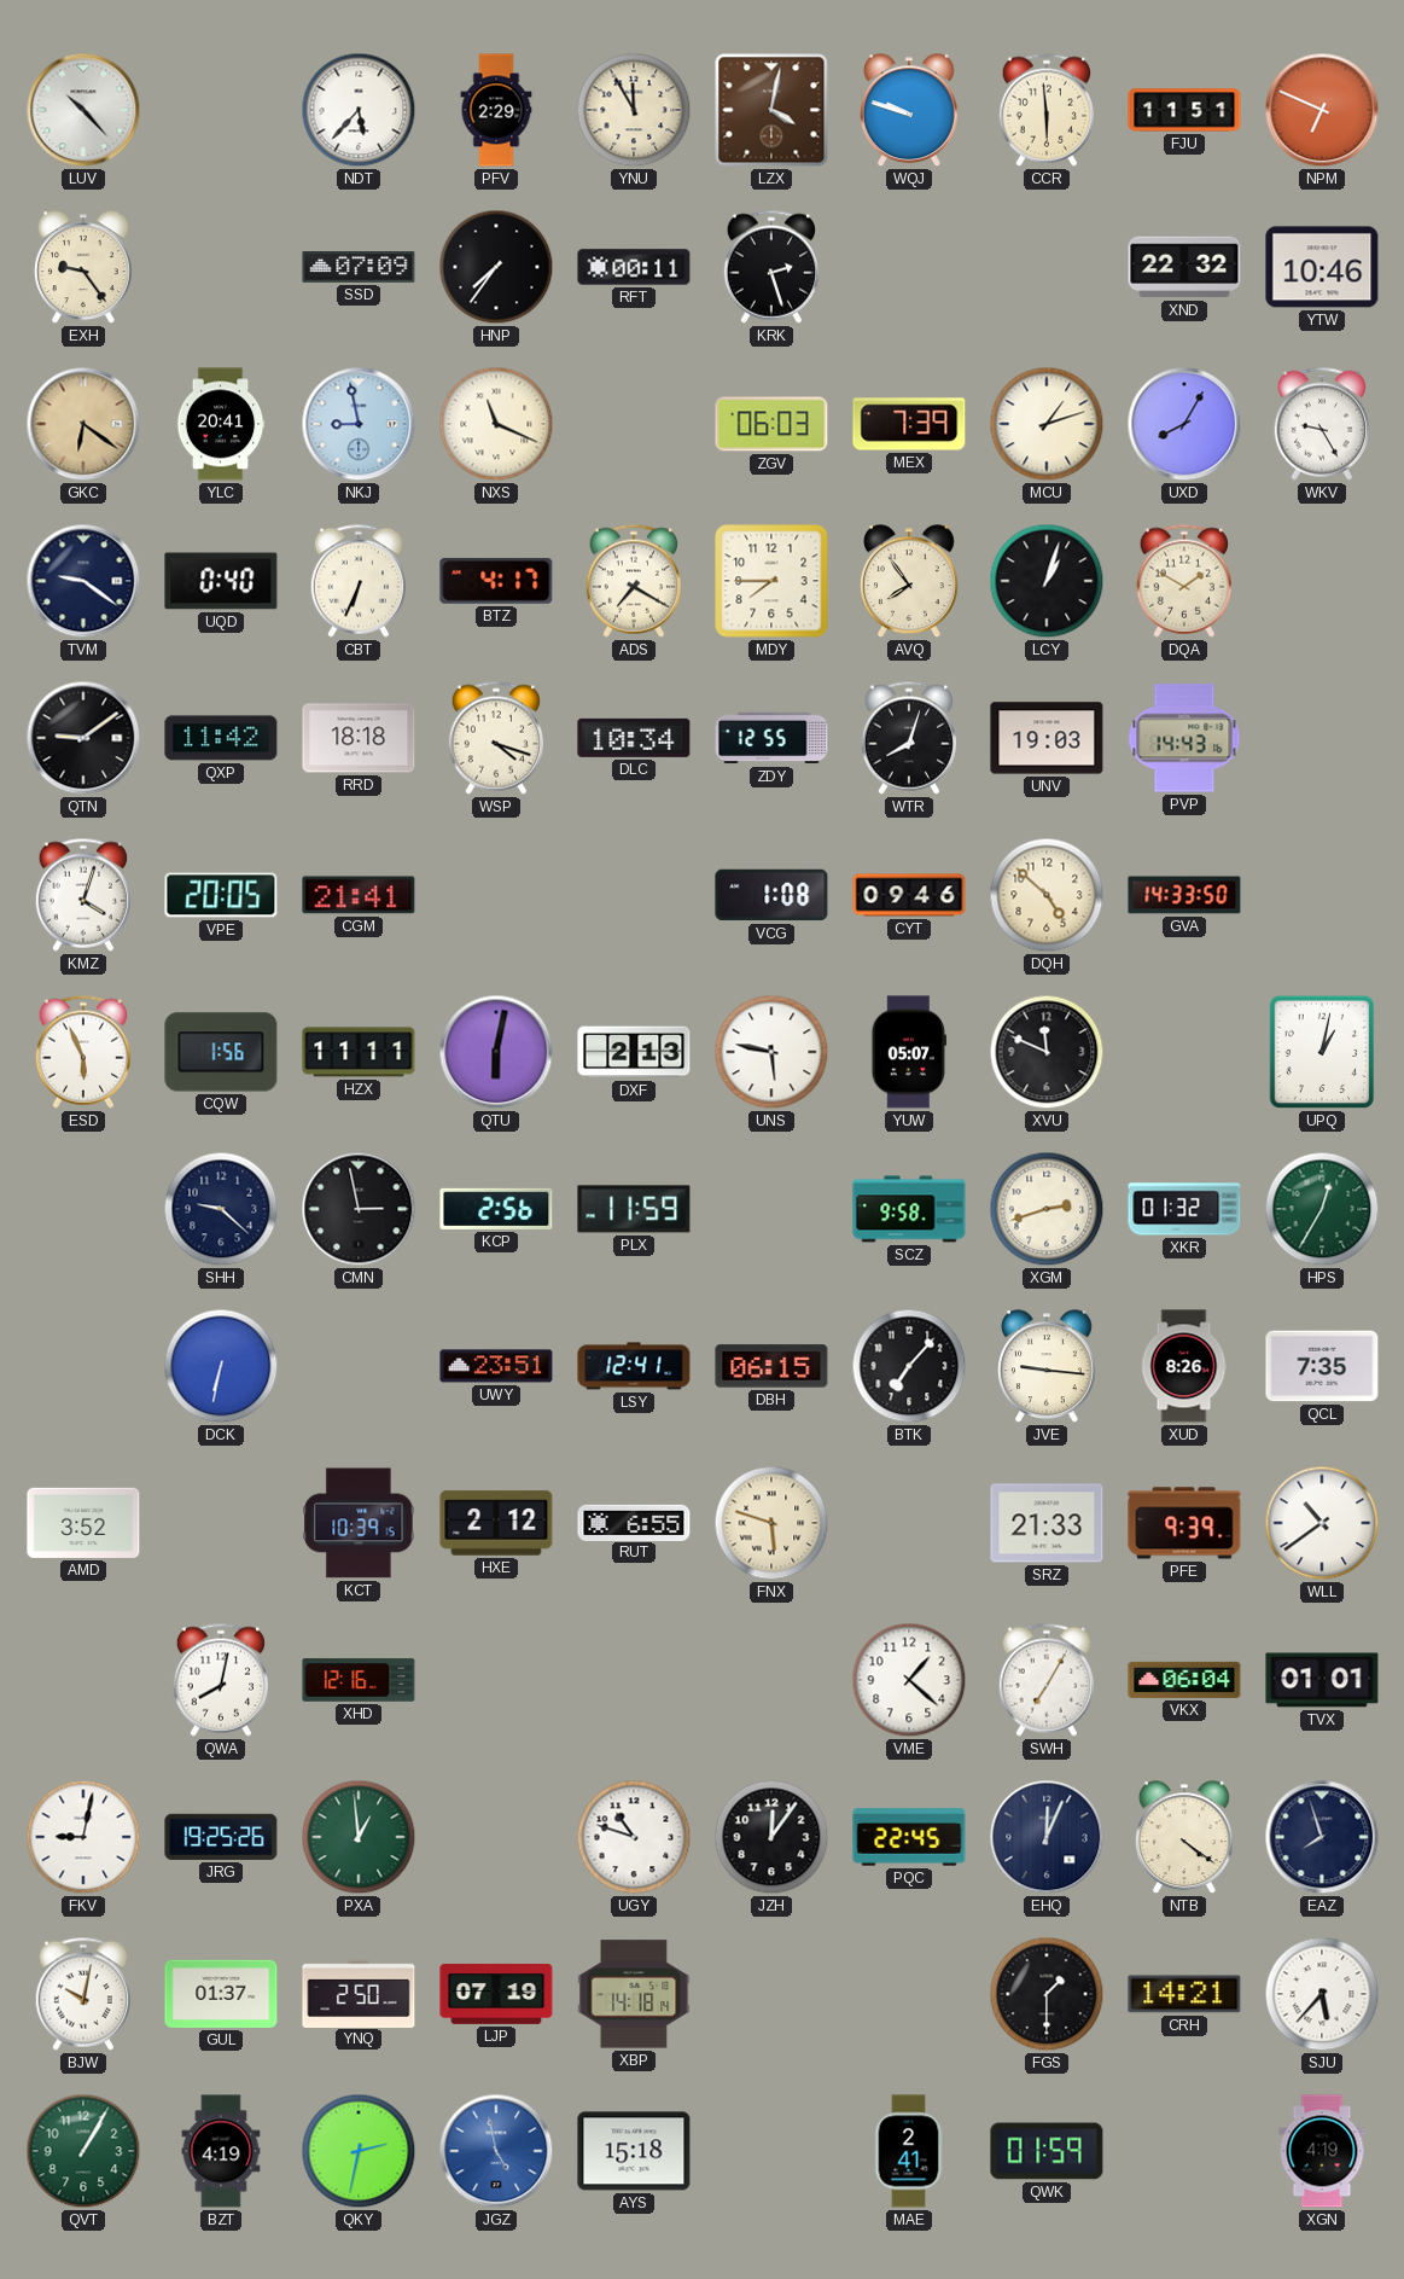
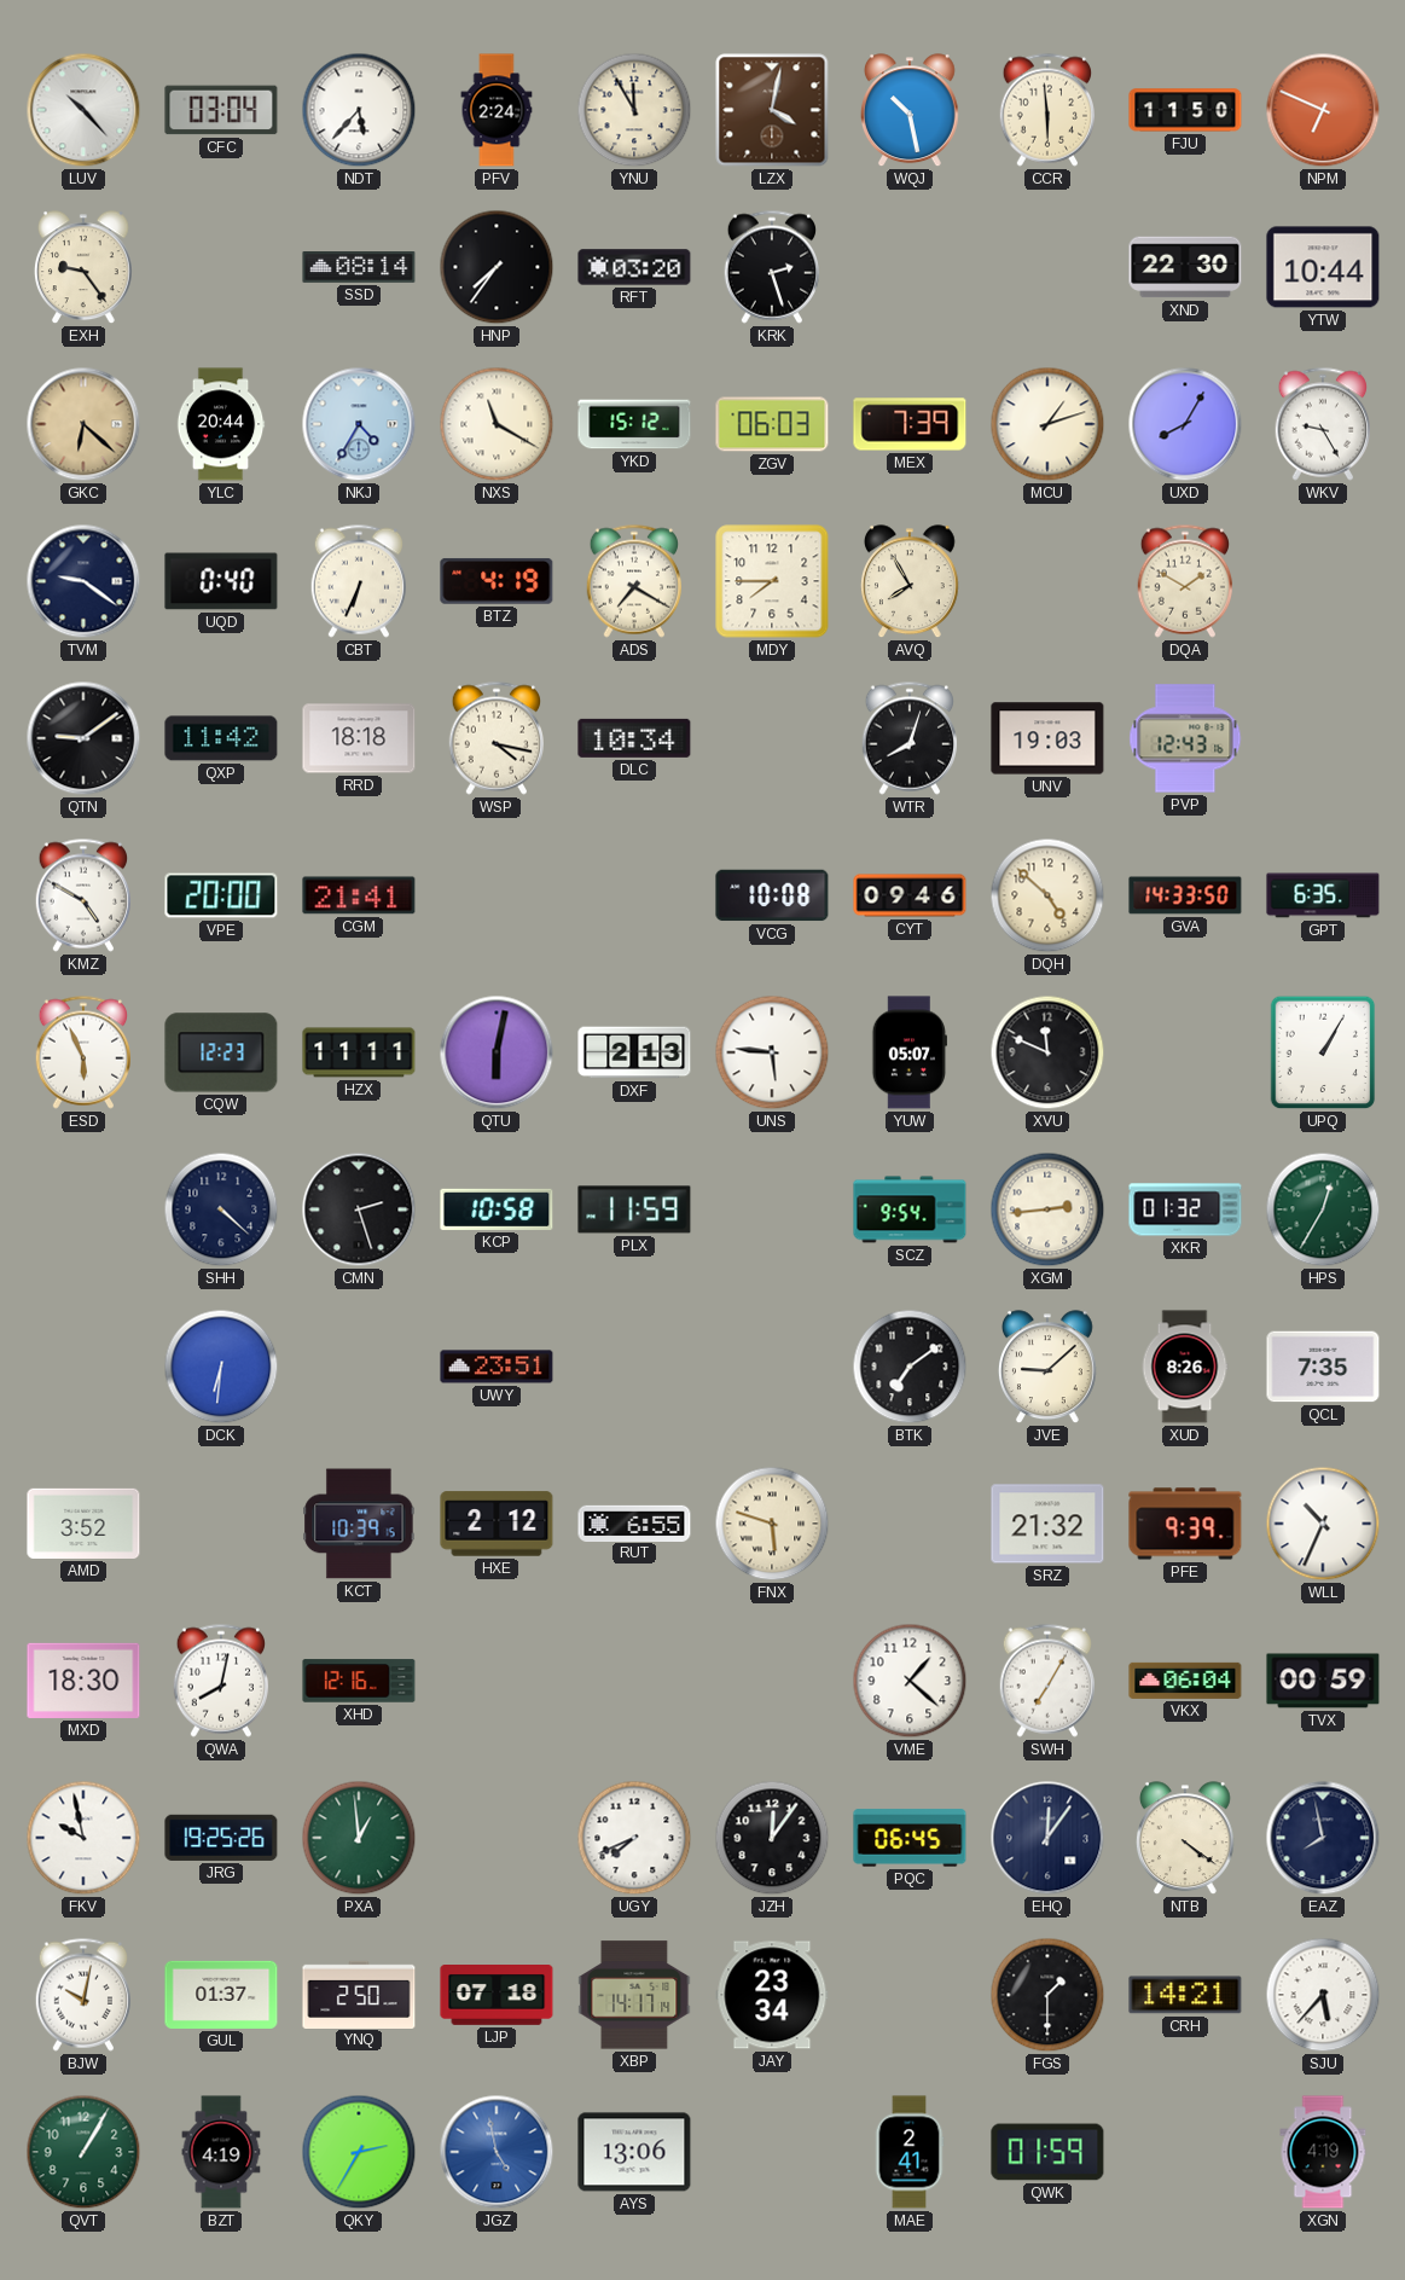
CFC: none -> 03:04
PFV: 2:29 -> 2:24
WQJ: 9:48 -> 10:28
FJU: 11:51 -> 11:50
SSD: 07:09 -> 08:14
RFT: 00:11 -> 03:20
XND: 22:32 -> 22:30
YTW: 10:46 -> 10:44
GKC: 6:21 -> 6:22
YLC: 20:41 -> 20:44
NKJ: 8:58 -> 4:35
NXS: 11:19 -> 11:20
YKD: none -> 15:12
BTZ: 4:17 -> 4:19
AVQ: 7:54 -> 7:55
LCY: 1:03 -> none
WSP: 4:18 -> 4:17
ZDY: 12:55 -> none
PVP: 14:43 -> 12:43
KMZ: 4:03 -> 4:50
VPE: 20:05 -> 20:00
VCG: 1:08 -> 10:08
GPT: none -> 6:35
CQW: 1:56 -> 12:23
UNS: 5:47 -> 5:46
UPQ: 1:02 -> 1:05
SHH: 9:22 -> 4:22
CMN: 2:58 -> 2:27
KCP: 2:56 -> 10:58
SCZ: 9:58 -> 9:54
XGM: 2:42 -> 2:44
DCK: 6:32 -> 6:31
LSY: 12:41 -> none
DBH: 06:15 -> none
BTK: 7:07 -> 7:09
JVE: 9:16 -> 9:08
SRZ: 21:33 -> 21:32
WLL: 10:39 -> 10:34
MXD: none -> 18:30
TVX: 01:01 -> 00:59
FKV: 9:02 -> 9:58
UGY: 10:48 -> 7:41
PQC: 22:45 -> 06:45
EHQ: 12:04 -> 12:06
EAZ: 7:57 -> 7:58
LJP: 07:19 -> 07:18
XBP: 14:18 -> 14:17
JAY: none -> 23:34
QKY: 2:32 -> 2:35
AYS: 15:18 -> 13:06
